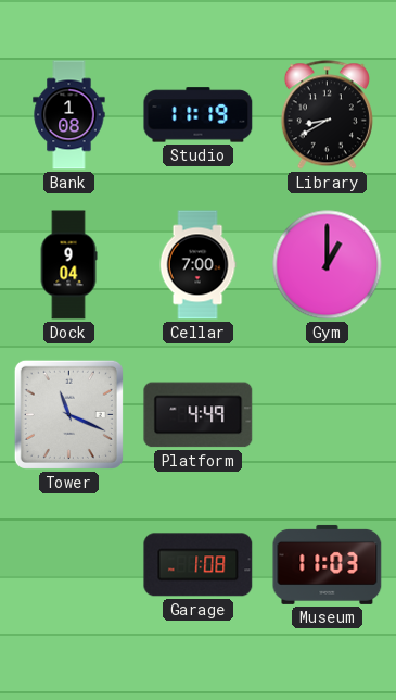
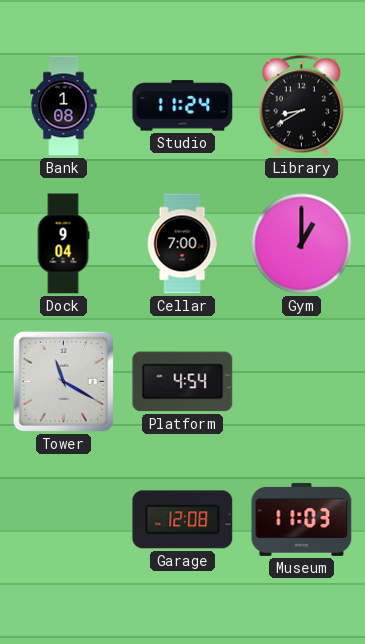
Studio: 11:19 -> 11:24
Tower: 11:19 -> 11:20
Platform: 4:49 -> 4:54
Garage: 1:08 -> 12:08
